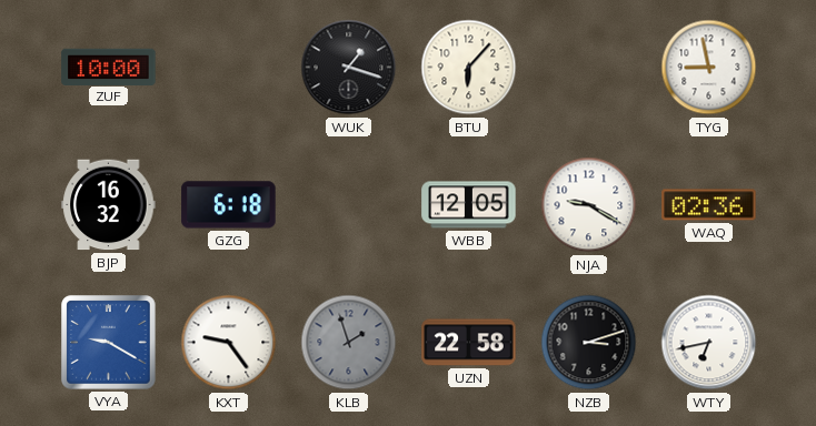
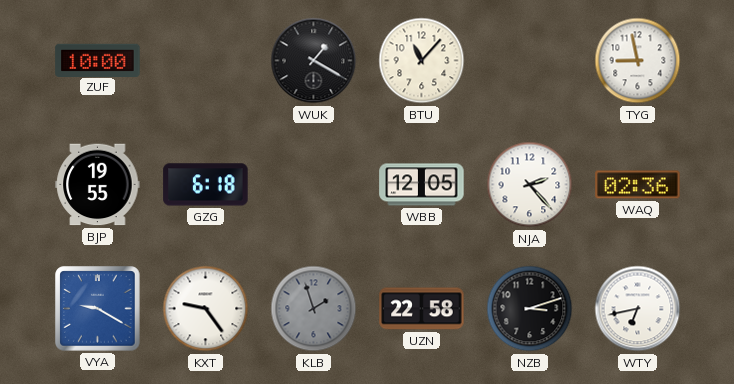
WUK: 1:18 -> 1:20
BTU: 6:07 -> 11:07
BJP: 16:32 -> 19:55
NJA: 9:20 -> 2:23
